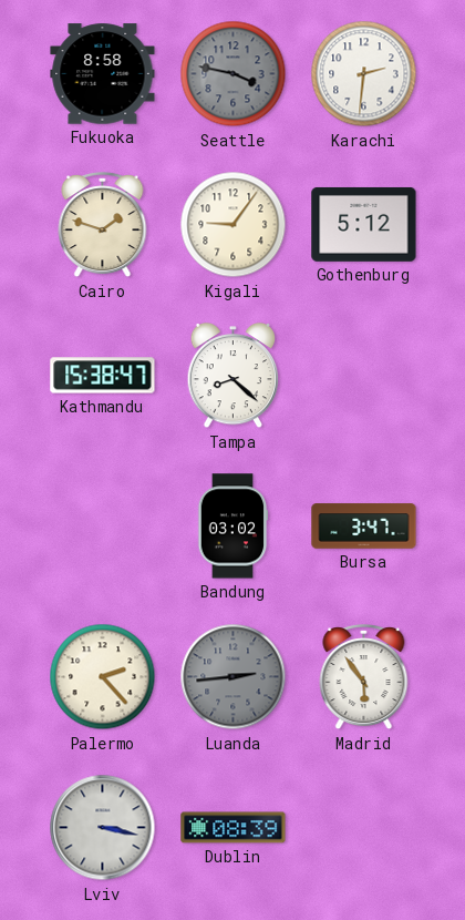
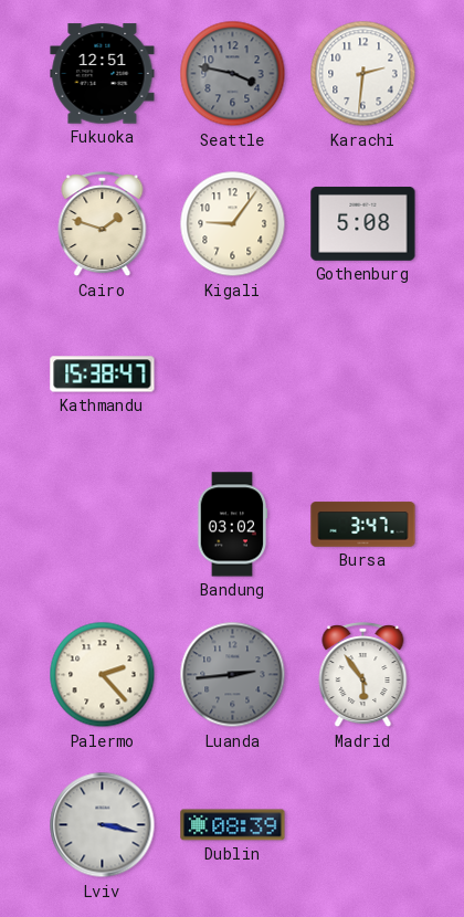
Fukuoka: 8:58 -> 12:51
Gothenburg: 5:12 -> 5:08
Tampa: 8:22 -> none
